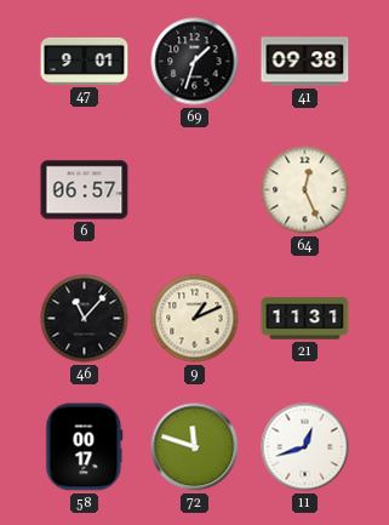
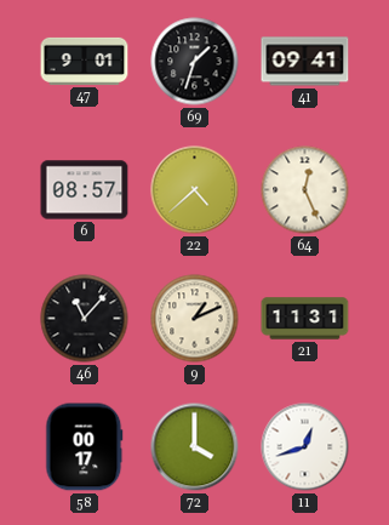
41: 09:38 -> 09:41
6: 06:57 -> 08:57
22: none -> 4:38
72: 11:48 -> 4:00
